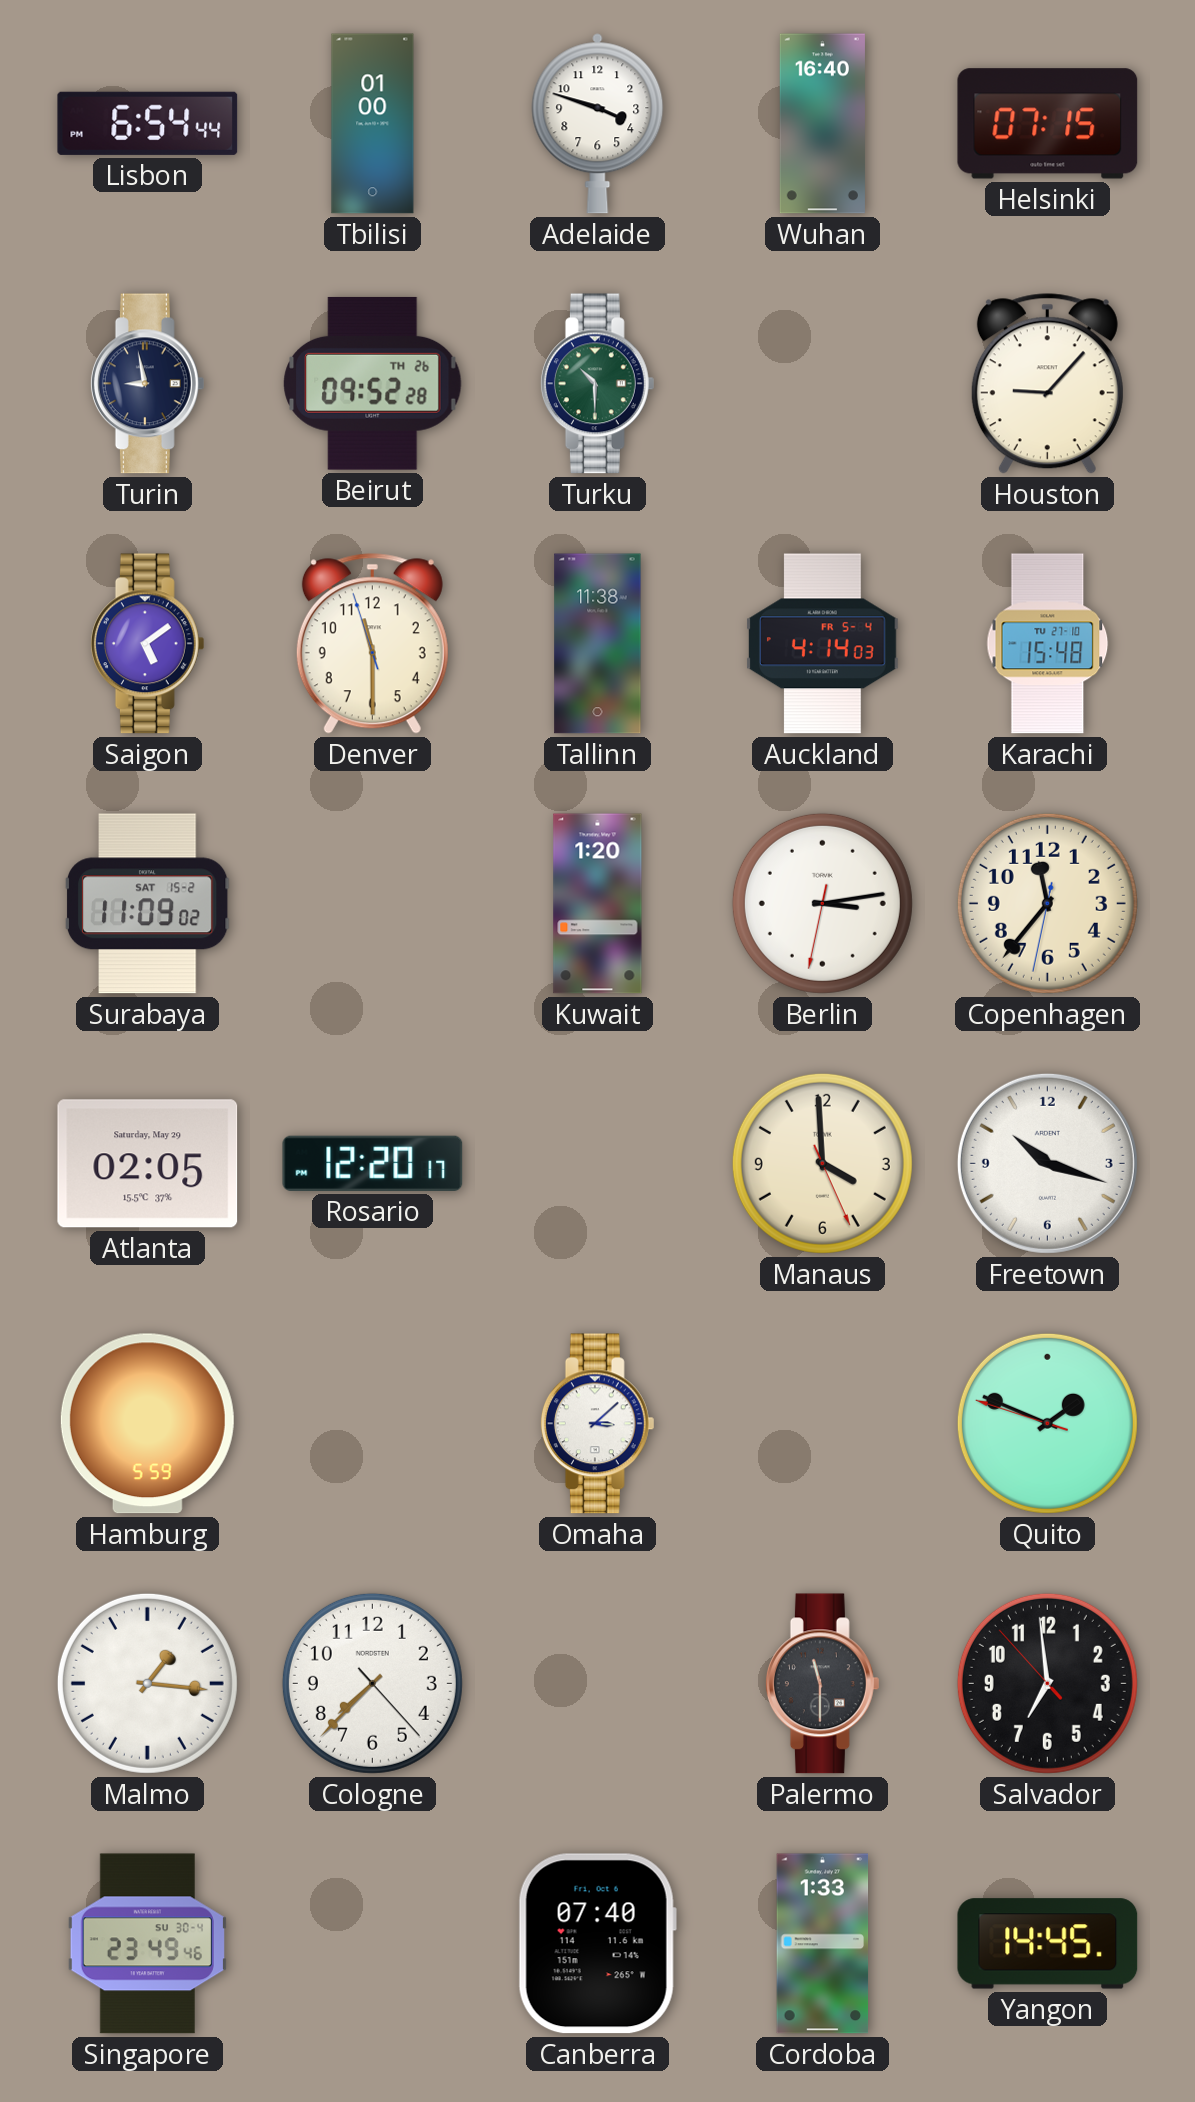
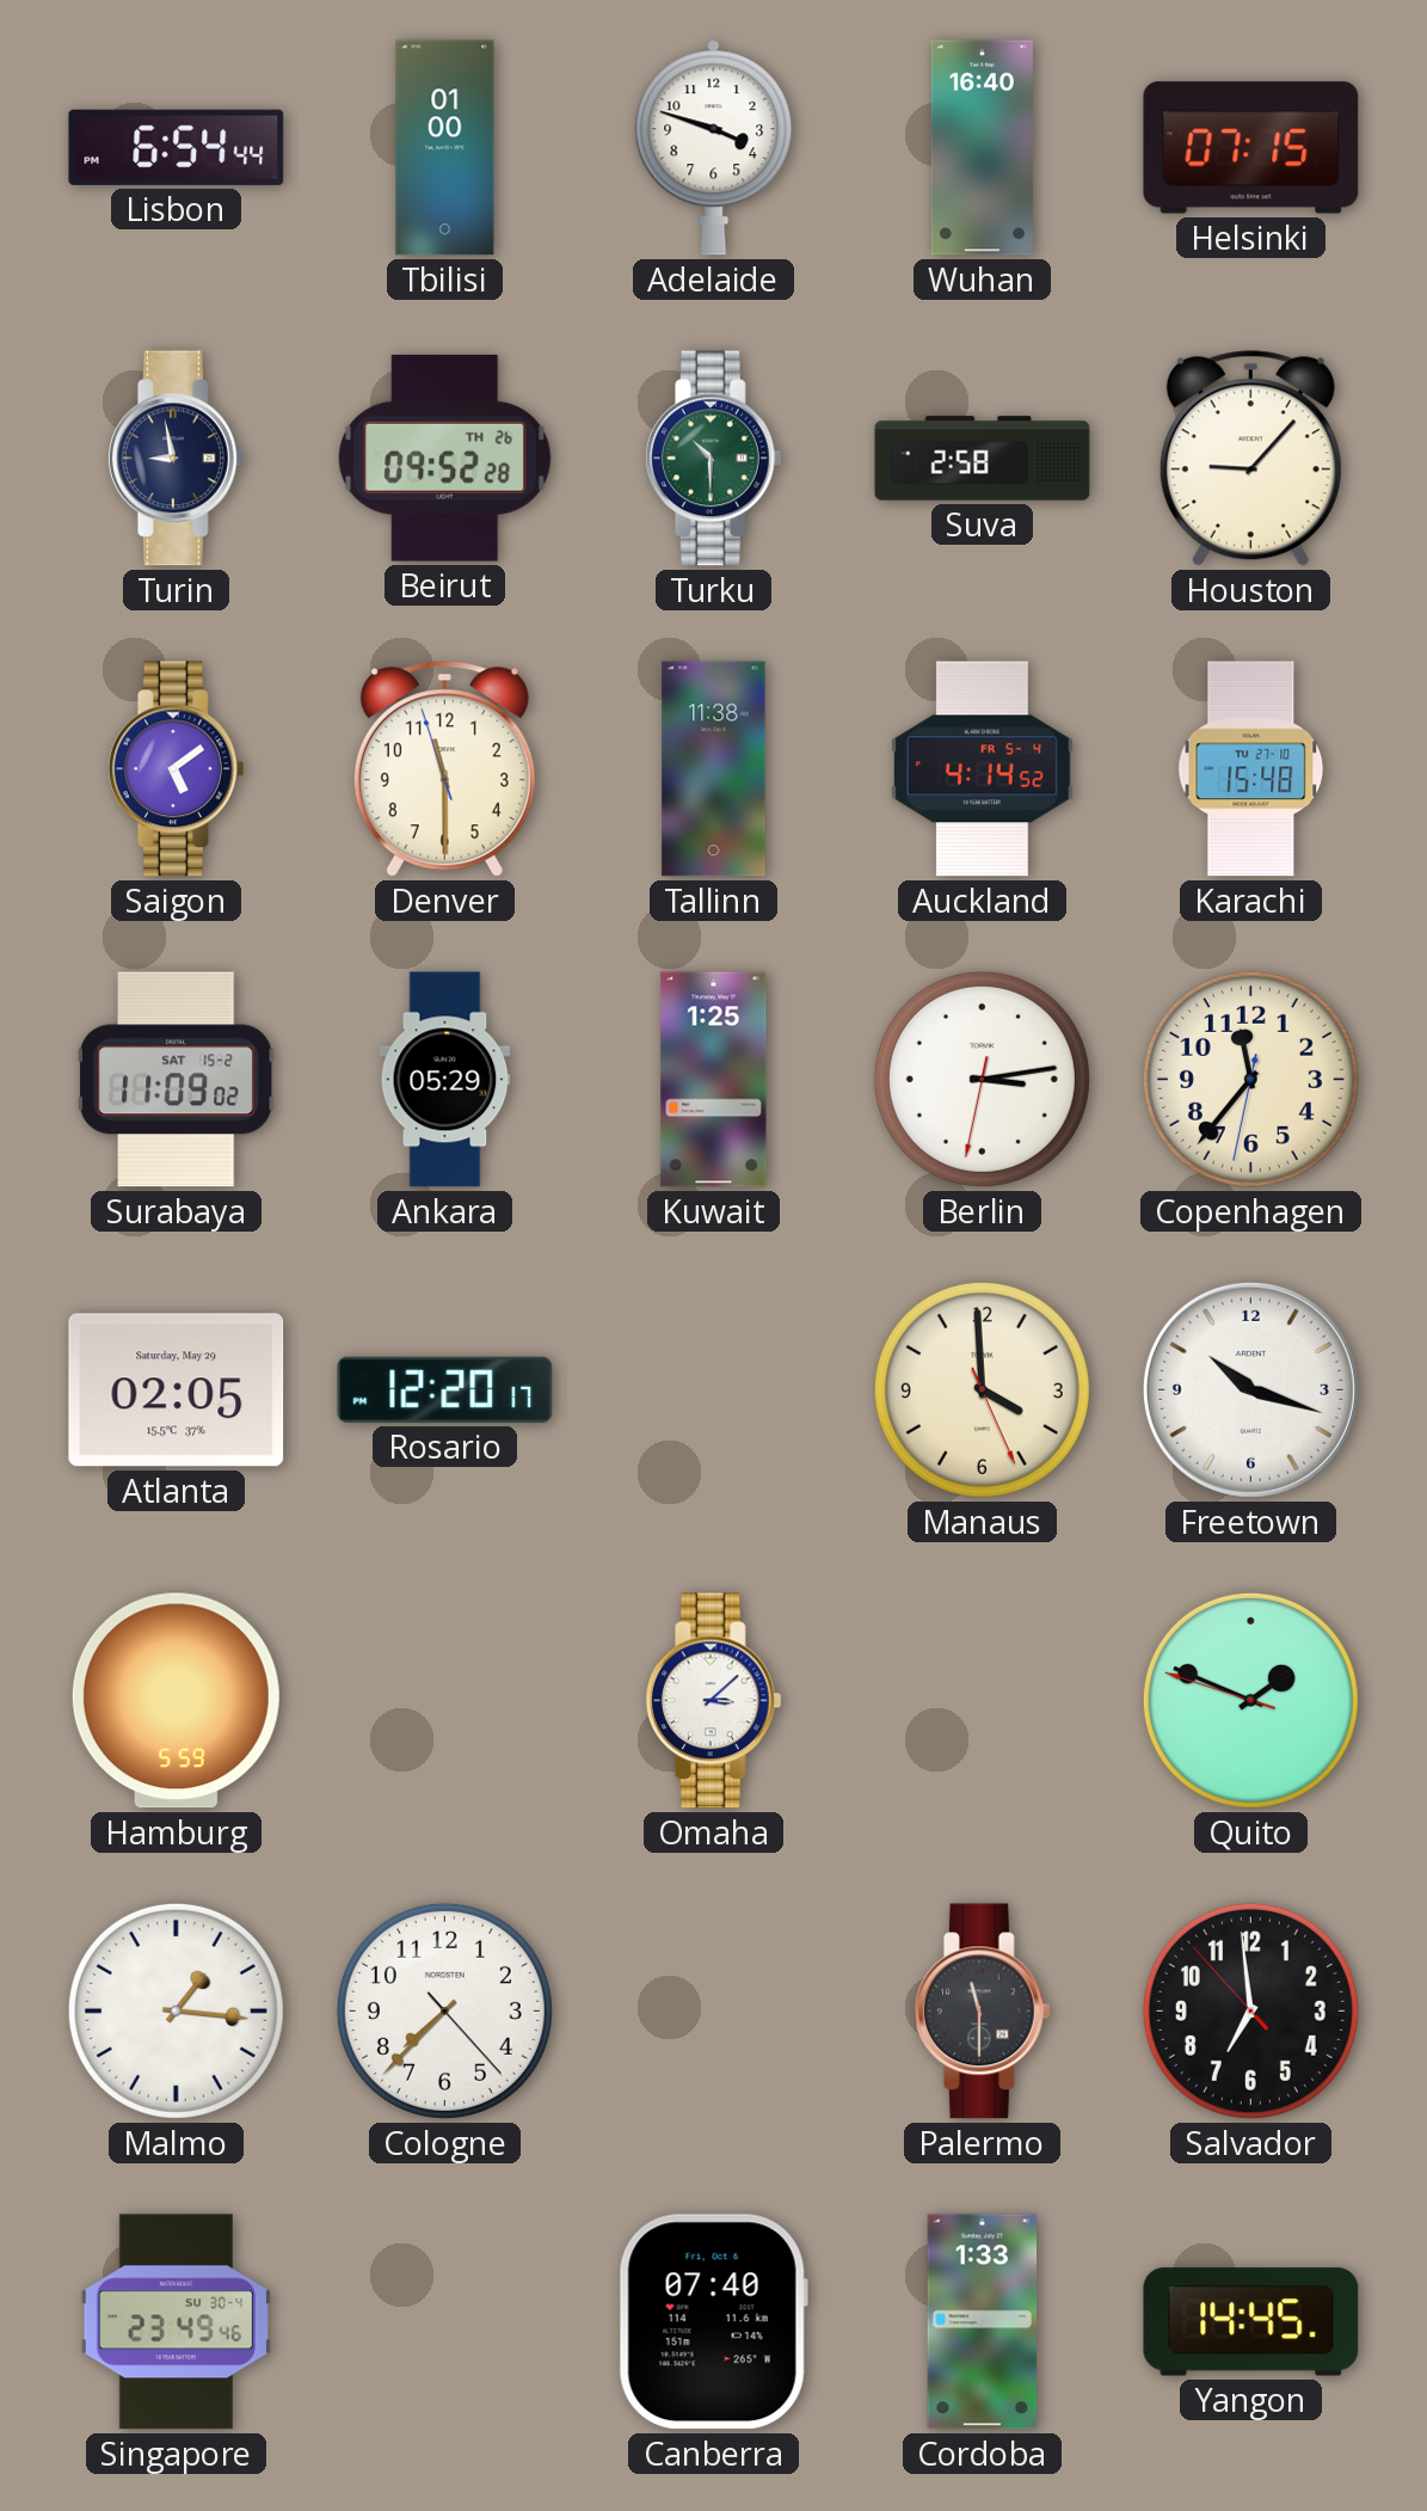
Suva: none -> 2:58
Auckland: 4:14:03 -> 4:14:52
Ankara: none -> 05:29
Kuwait: 1:20 -> 1:25
